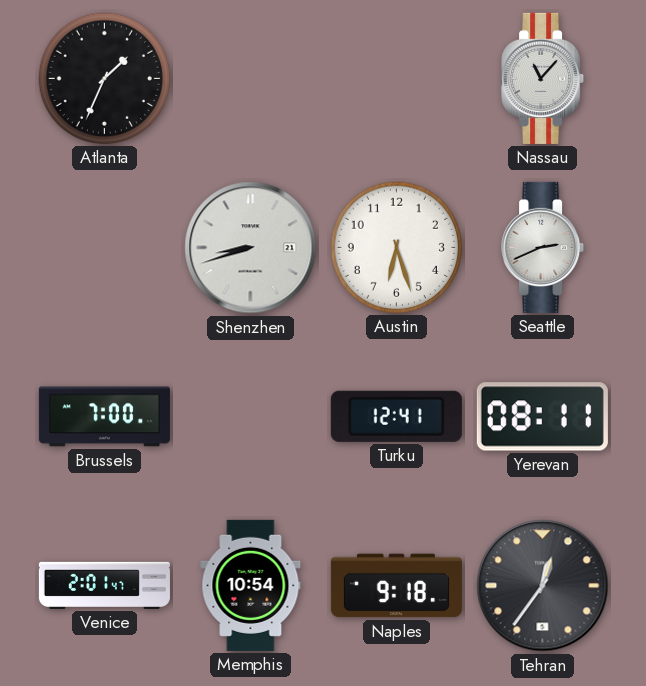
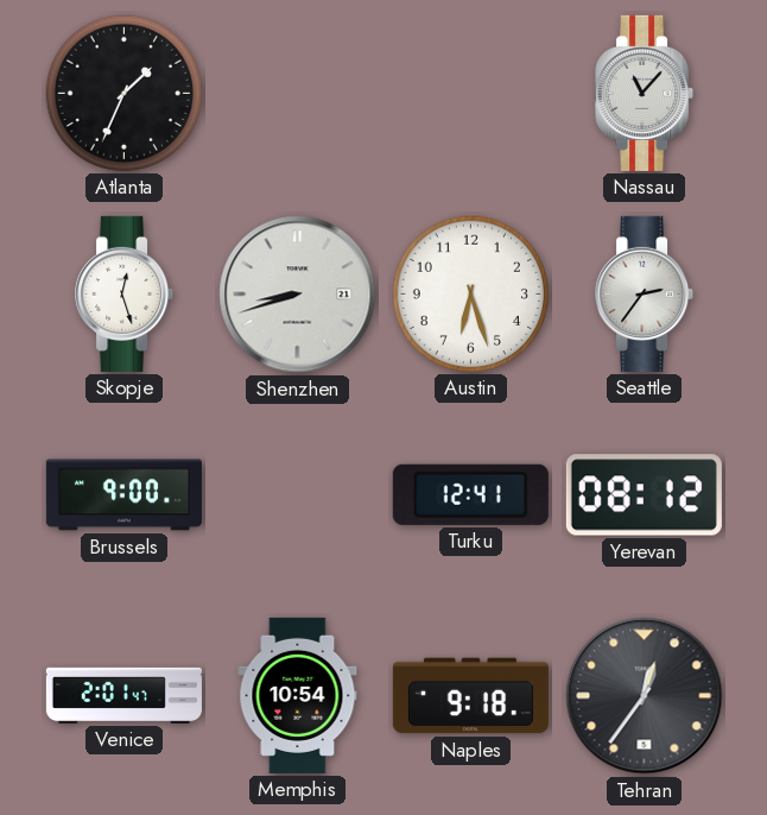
Skopje: none -> 12:27
Seattle: 2:41 -> 2:36
Brussels: 7:00 -> 9:00
Yerevan: 08:11 -> 08:12
